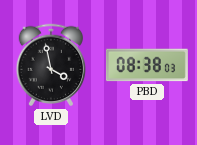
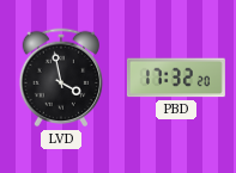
PBD: 08:38 -> 17:32
